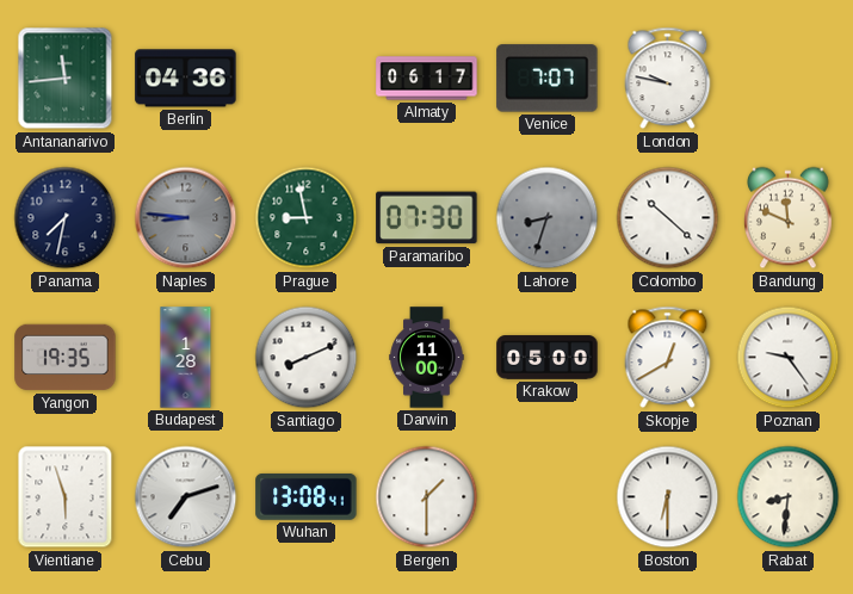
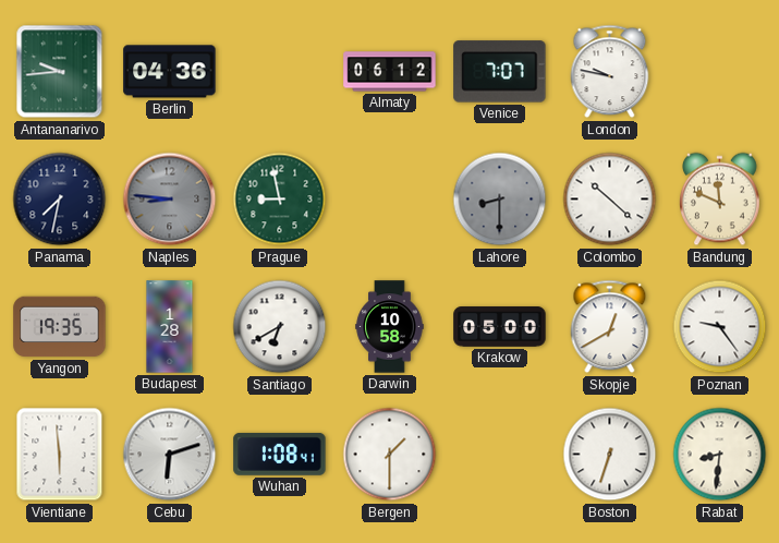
Antananarivo: 11:44 -> 9:44
Almaty: 06:17 -> 06:12
Paramaribo: 07:30 -> none
Lahore: 8:33 -> 8:30
Santiago: 8:11 -> 6:40
Darwin: 11:00 -> 10:58
Vientiane: 5:57 -> 5:59
Cebu: 7:12 -> 6:12
Wuhan: 13:08 -> 1:08
Boston: 6:30 -> 6:33
